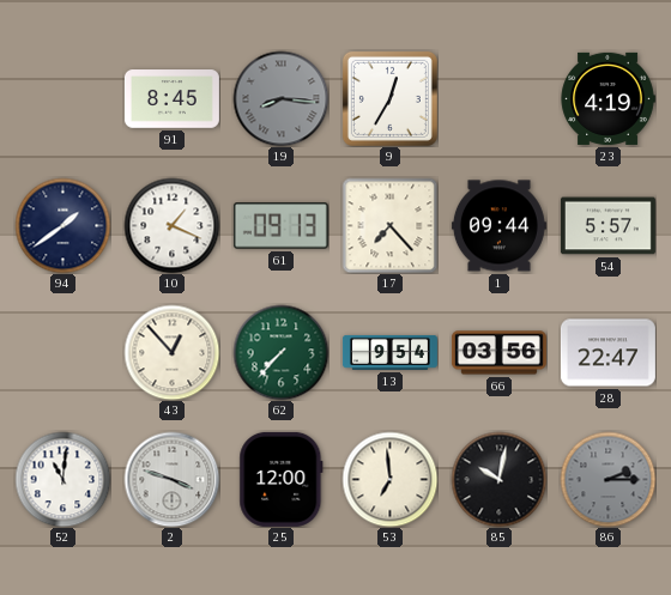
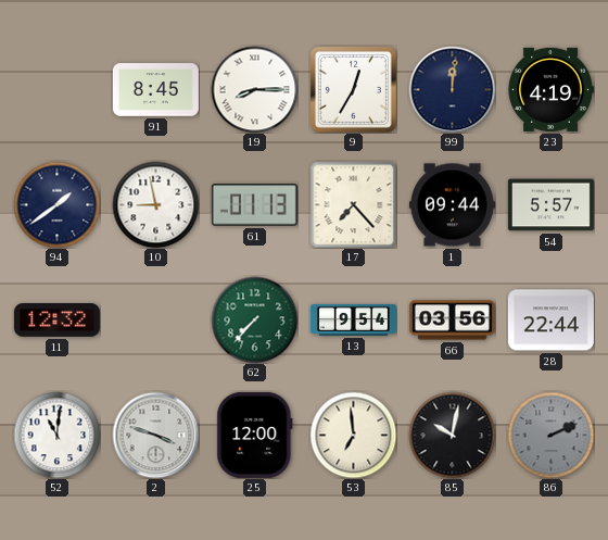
19: 8:16 -> 8:15
19 dial: grey -> white
99: none -> 12:01
10: 1:19 -> 8:58
61: 09:13 -> 01:13
11: none -> 12:32
43: 12:53 -> none
28: 22:47 -> 22:44
86: 2:15 -> 2:11
